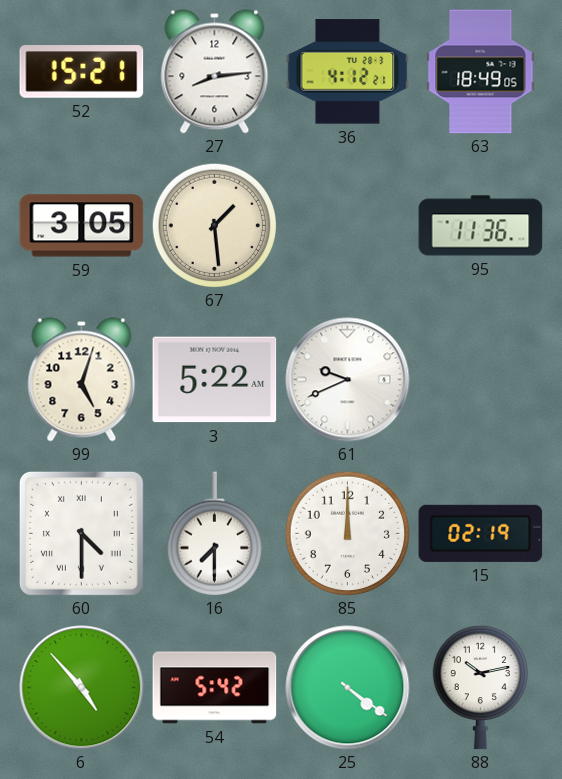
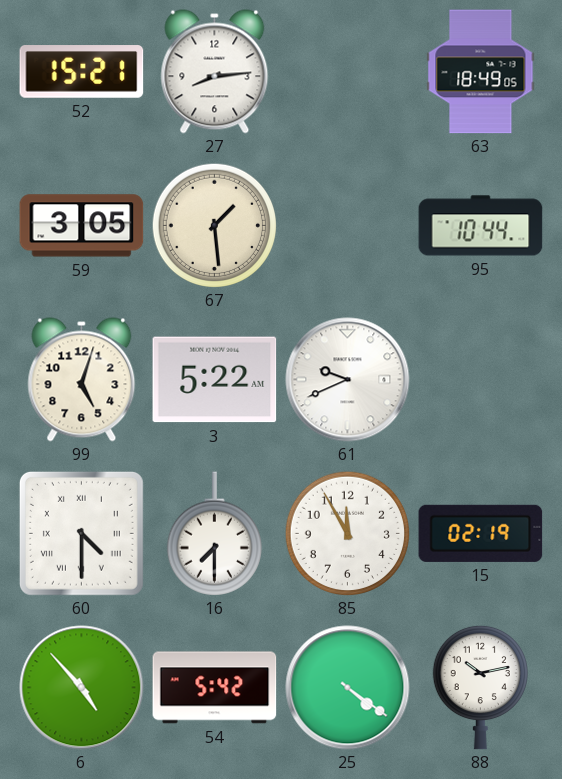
36: 4:12 -> none
95: 11:36 -> 10:44
85: 12:00 -> 11:55
